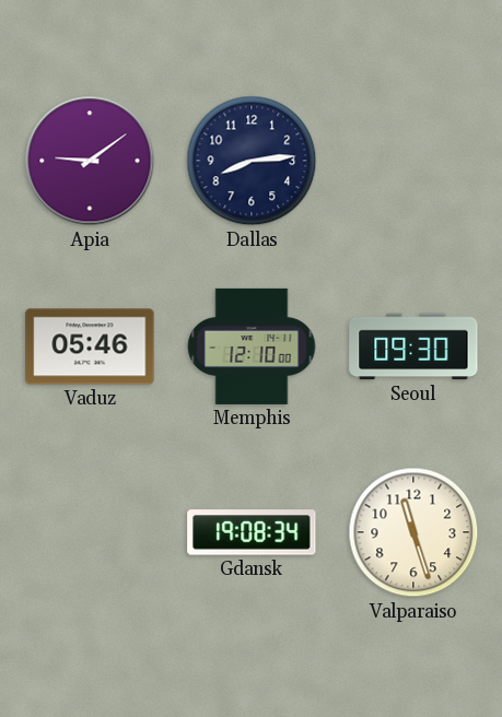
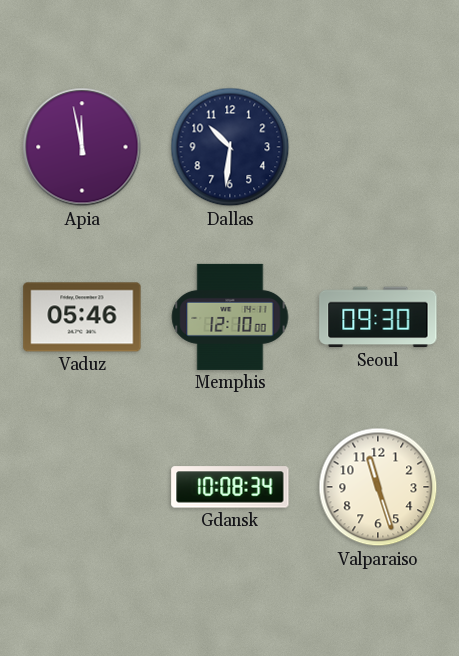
Apia: 9:09 -> 11:58
Dallas: 8:14 -> 10:31
Gdansk: 19:08 -> 10:08
